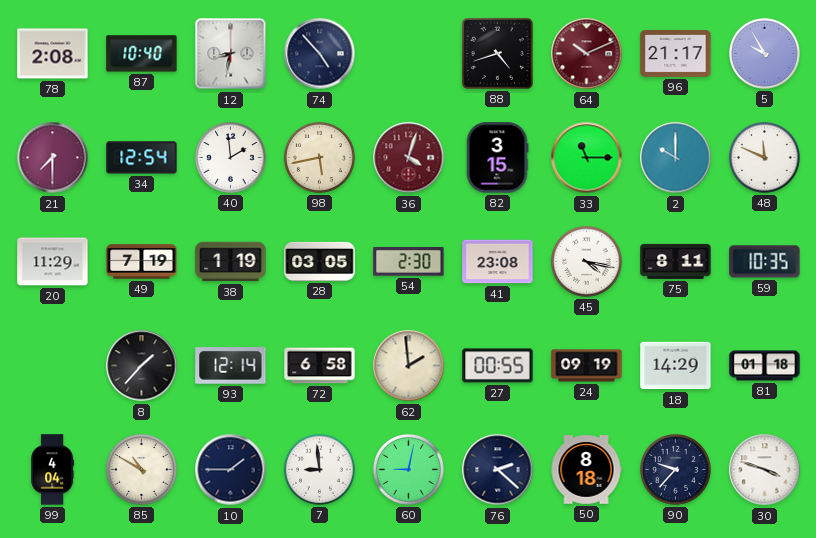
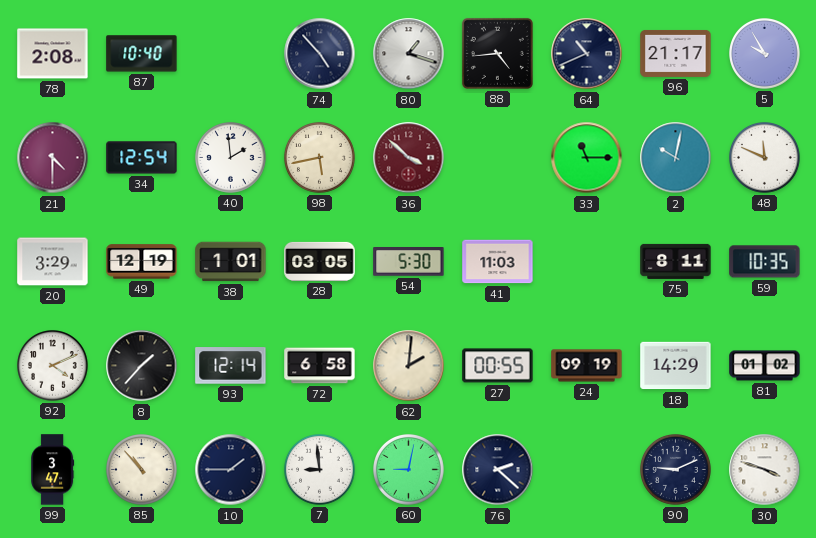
12: 8:32 -> none
80: none -> 1:18
88: 4:42 -> 4:44
64: 10:11 -> 10:41
64 dial: burgundy -> navy
21: 7:30 -> 4:30
36: 4:03 -> 3:52
82: 3:15 -> none
2: 10:00 -> 10:02
20: 11:29 -> 3:29
49: 7:19 -> 12:19
38: 1:19 -> 1:01
54: 2:30 -> 5:30
41: 23:08 -> 11:03
45: 4:17 -> none
92: none -> 4:11
62: 1:59 -> 2:01
81: 01:18 -> 01:02
99: 4:04 -> 3:47
85: 10:50 -> 10:53
50: 8:18 -> none
90: 9:37 -> 9:11
